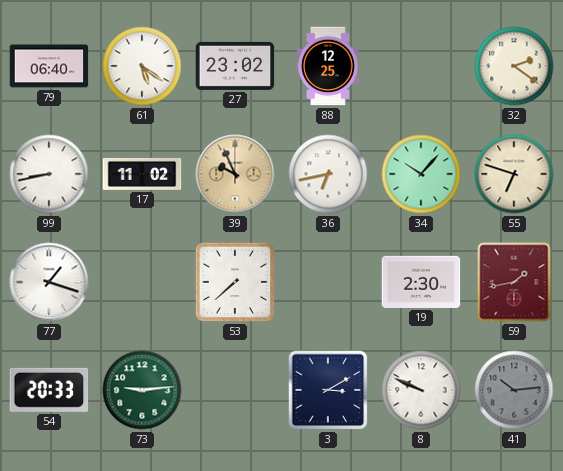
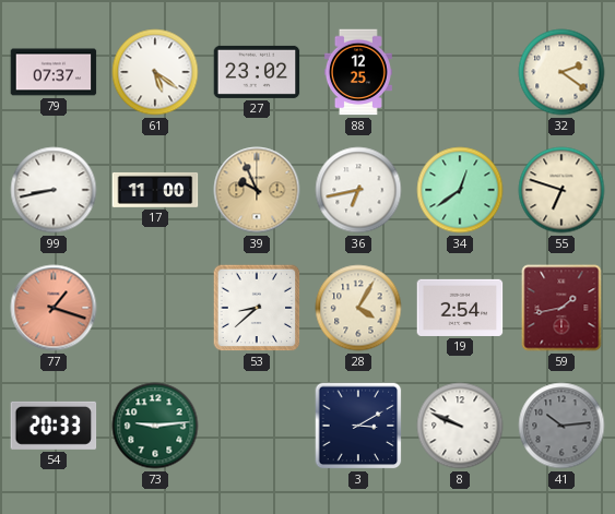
79: 06:40 -> 07:37
17: 11:02 -> 11:00
34: 10:07 -> 12:39
77 dial: white -> salmon
53: 7:38 -> 8:38
28: none -> 4:05
19: 2:30 -> 2:54
